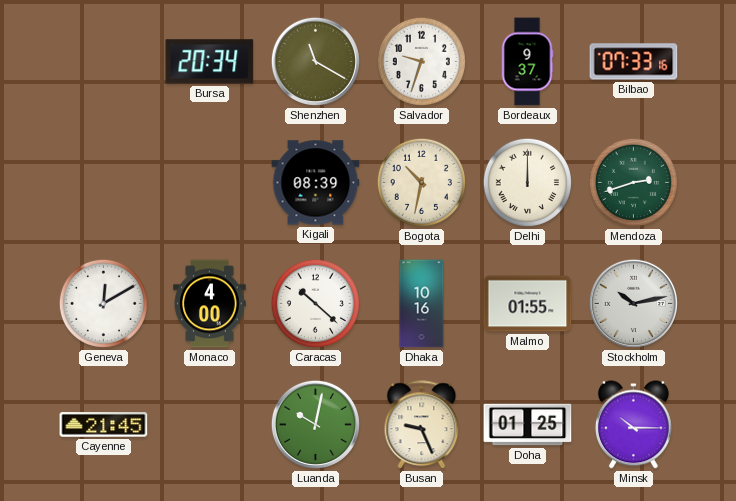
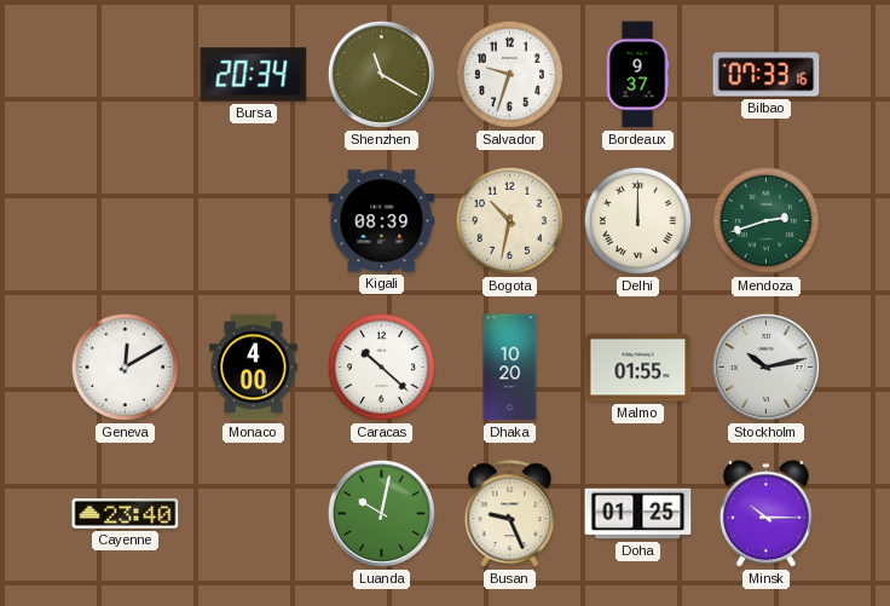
Dhaka: 10:16 -> 10:20
Cayenne: 21:45 -> 23:40
